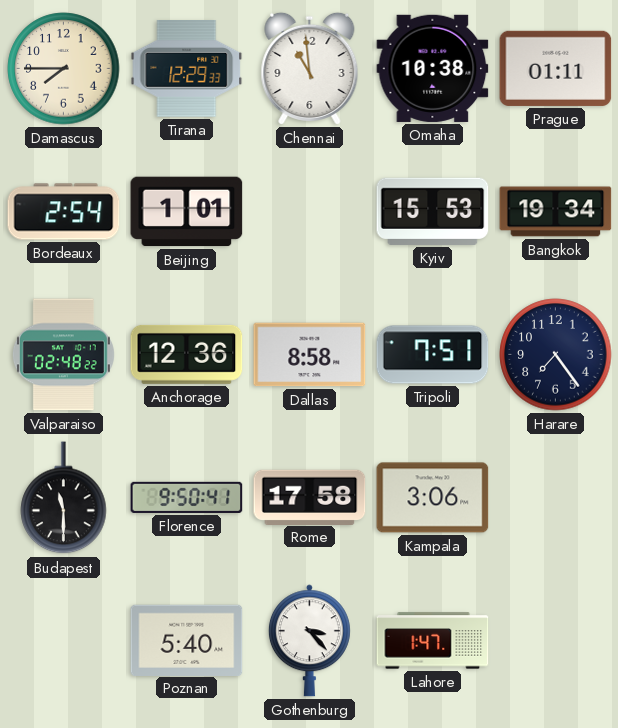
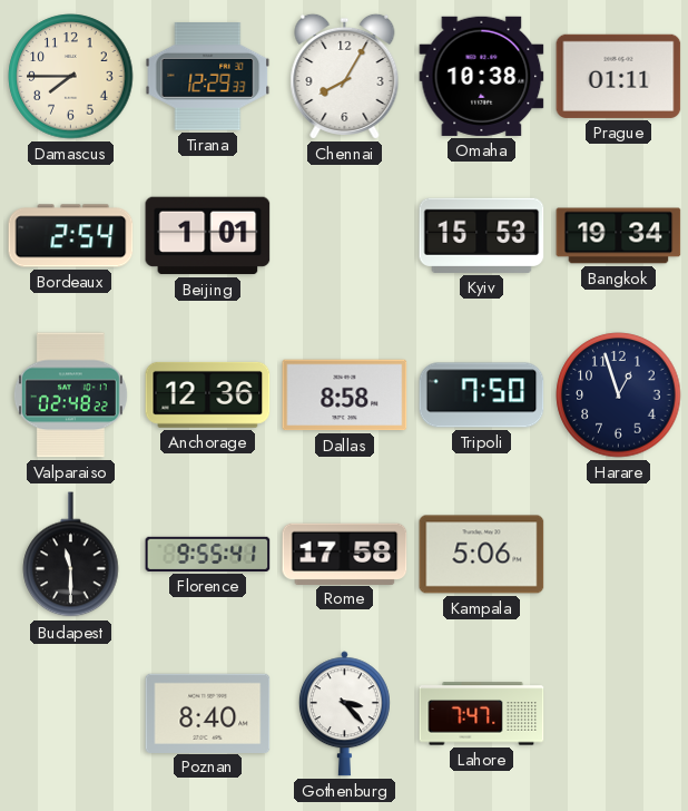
Chennai: 10:59 -> 8:05
Tripoli: 7:51 -> 7:50
Harare: 7:24 -> 12:57
Florence: 9:50 -> 9:55
Kampala: 3:06 -> 5:06
Poznan: 5:40 -> 8:40
Lahore: 1:47 -> 7:47
